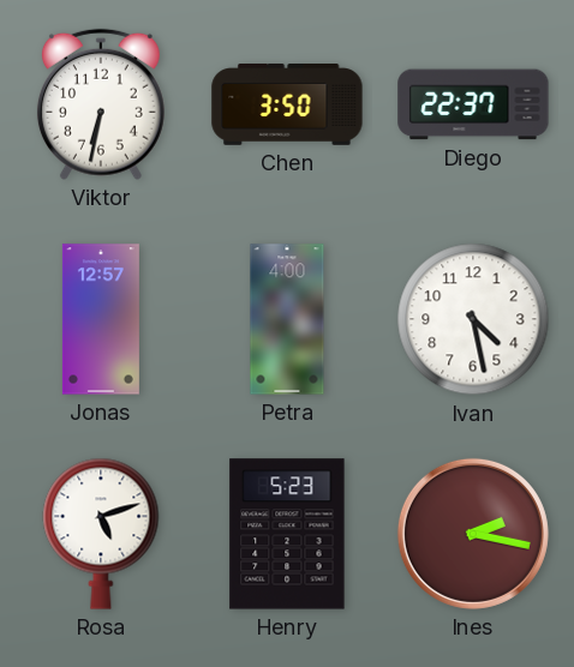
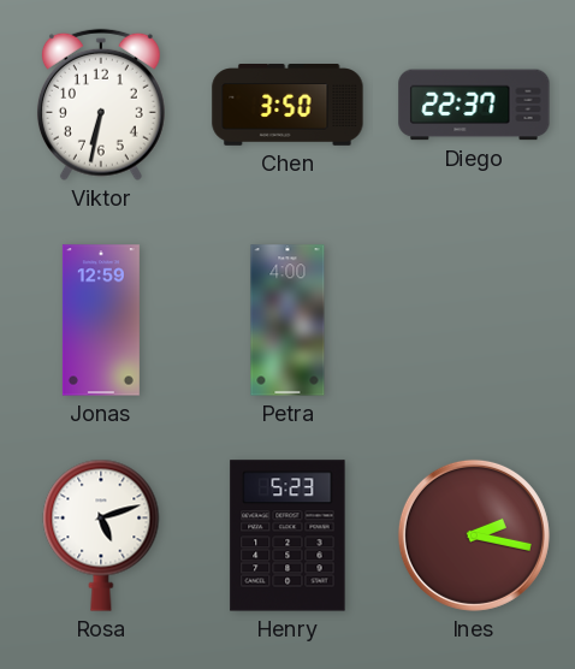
Jonas: 12:57 -> 12:59
Ivan: 4:28 -> none
